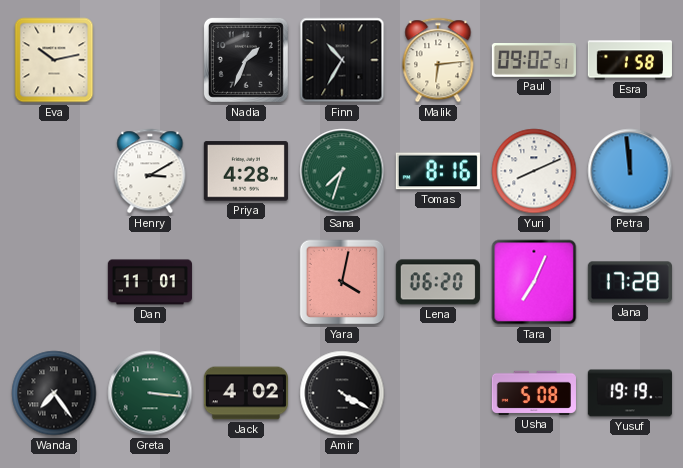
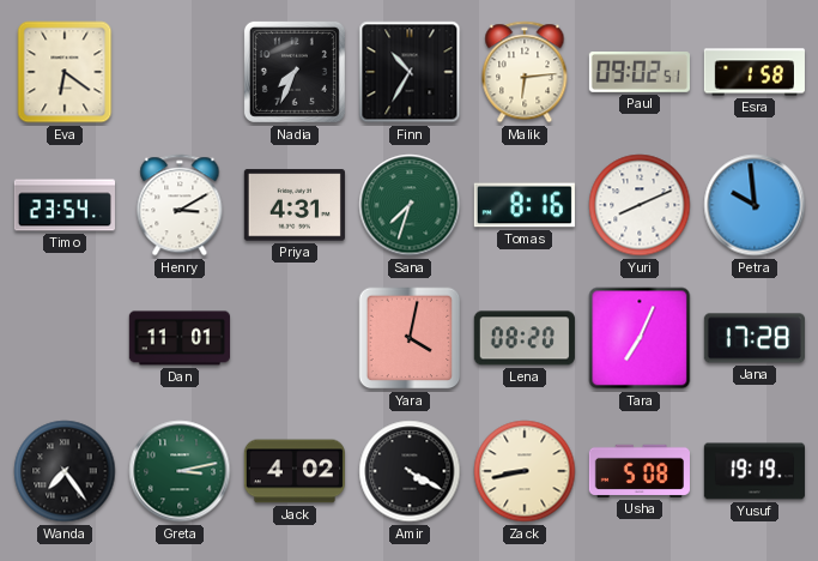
Eva: 10:13 -> 6:21
Nadia: 1:34 -> 7:34
Timo: none -> 23:54
Priya: 4:28 -> 4:31
Petra: 11:59 -> 9:59
Lena: 06:20 -> 08:20
Greta: 3:16 -> 3:13
Zack: none -> 8:43
